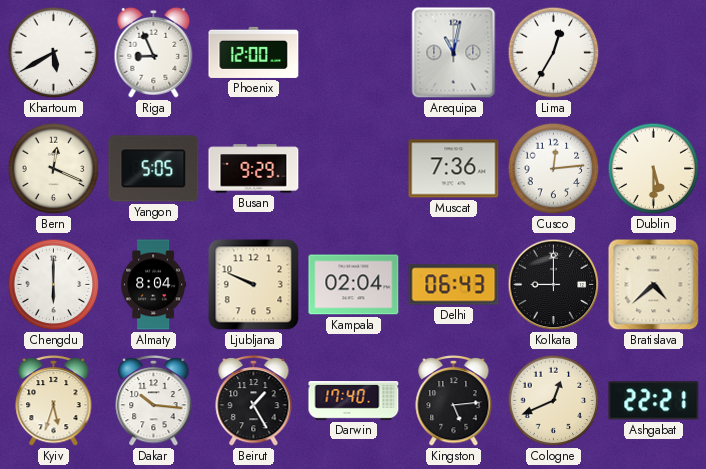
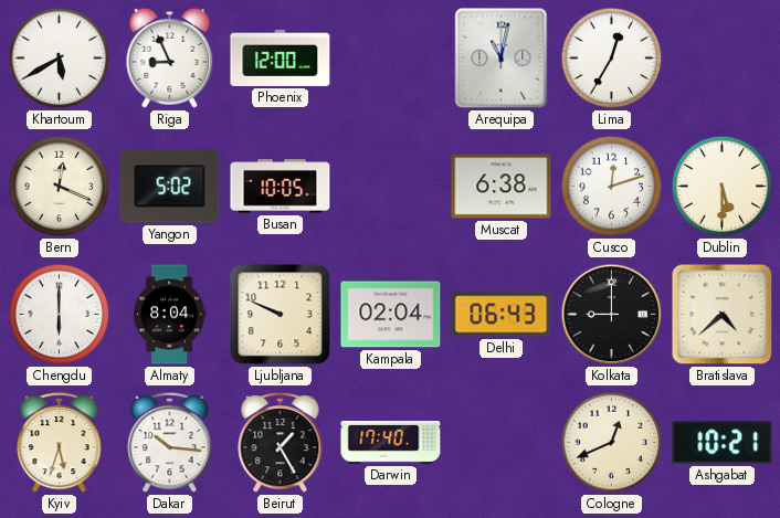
Yangon: 5:05 -> 5:02
Busan: 9:29 -> 10:05
Muscat: 7:36 -> 6:38
Cusco: 12:14 -> 12:12
Kingston: 5:14 -> none
Ashgabat: 22:21 -> 10:21
